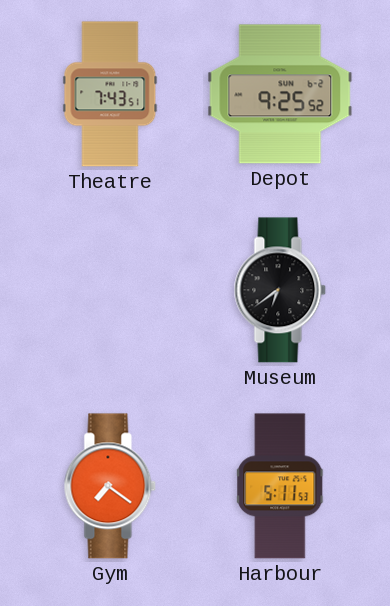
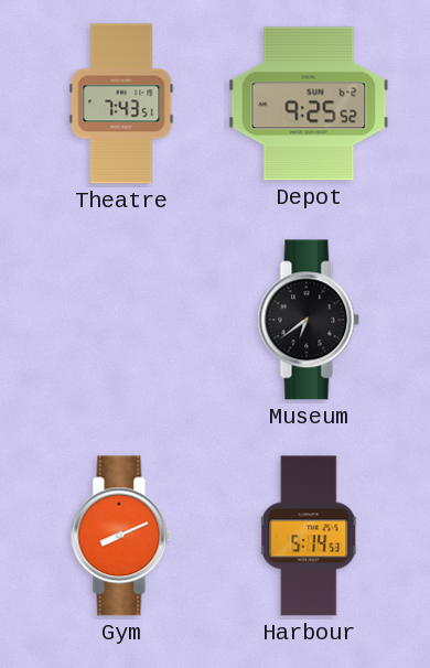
Gym: 7:21 -> 8:11
Harbour: 5:11 -> 5:14
